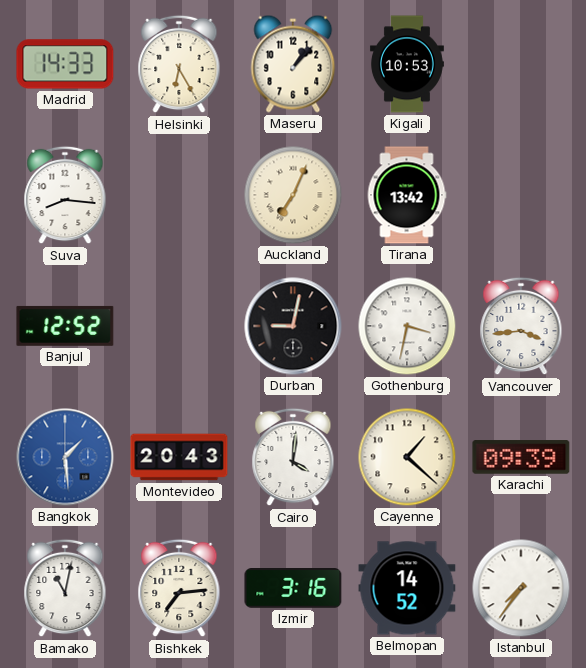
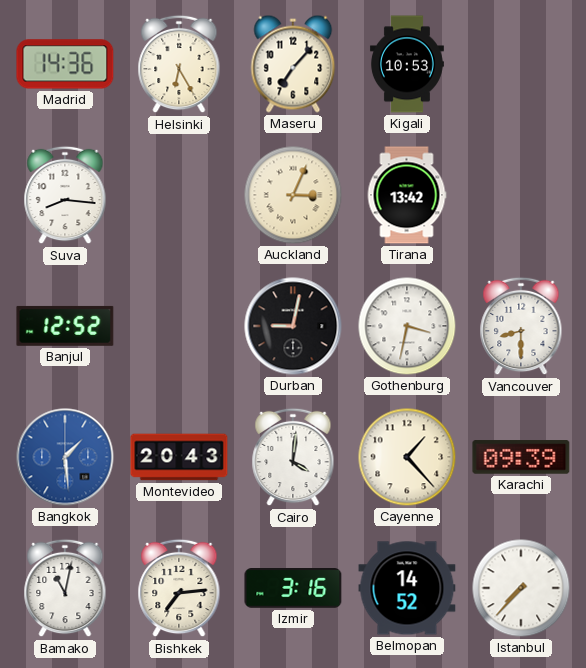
Madrid: 14:33 -> 14:36
Maseru: 1:07 -> 7:07
Auckland: 7:04 -> 3:04
Vancouver: 3:44 -> 8:30
Cayenne: 1:22 -> 1:23
Istanbul: 7:36 -> 7:37
